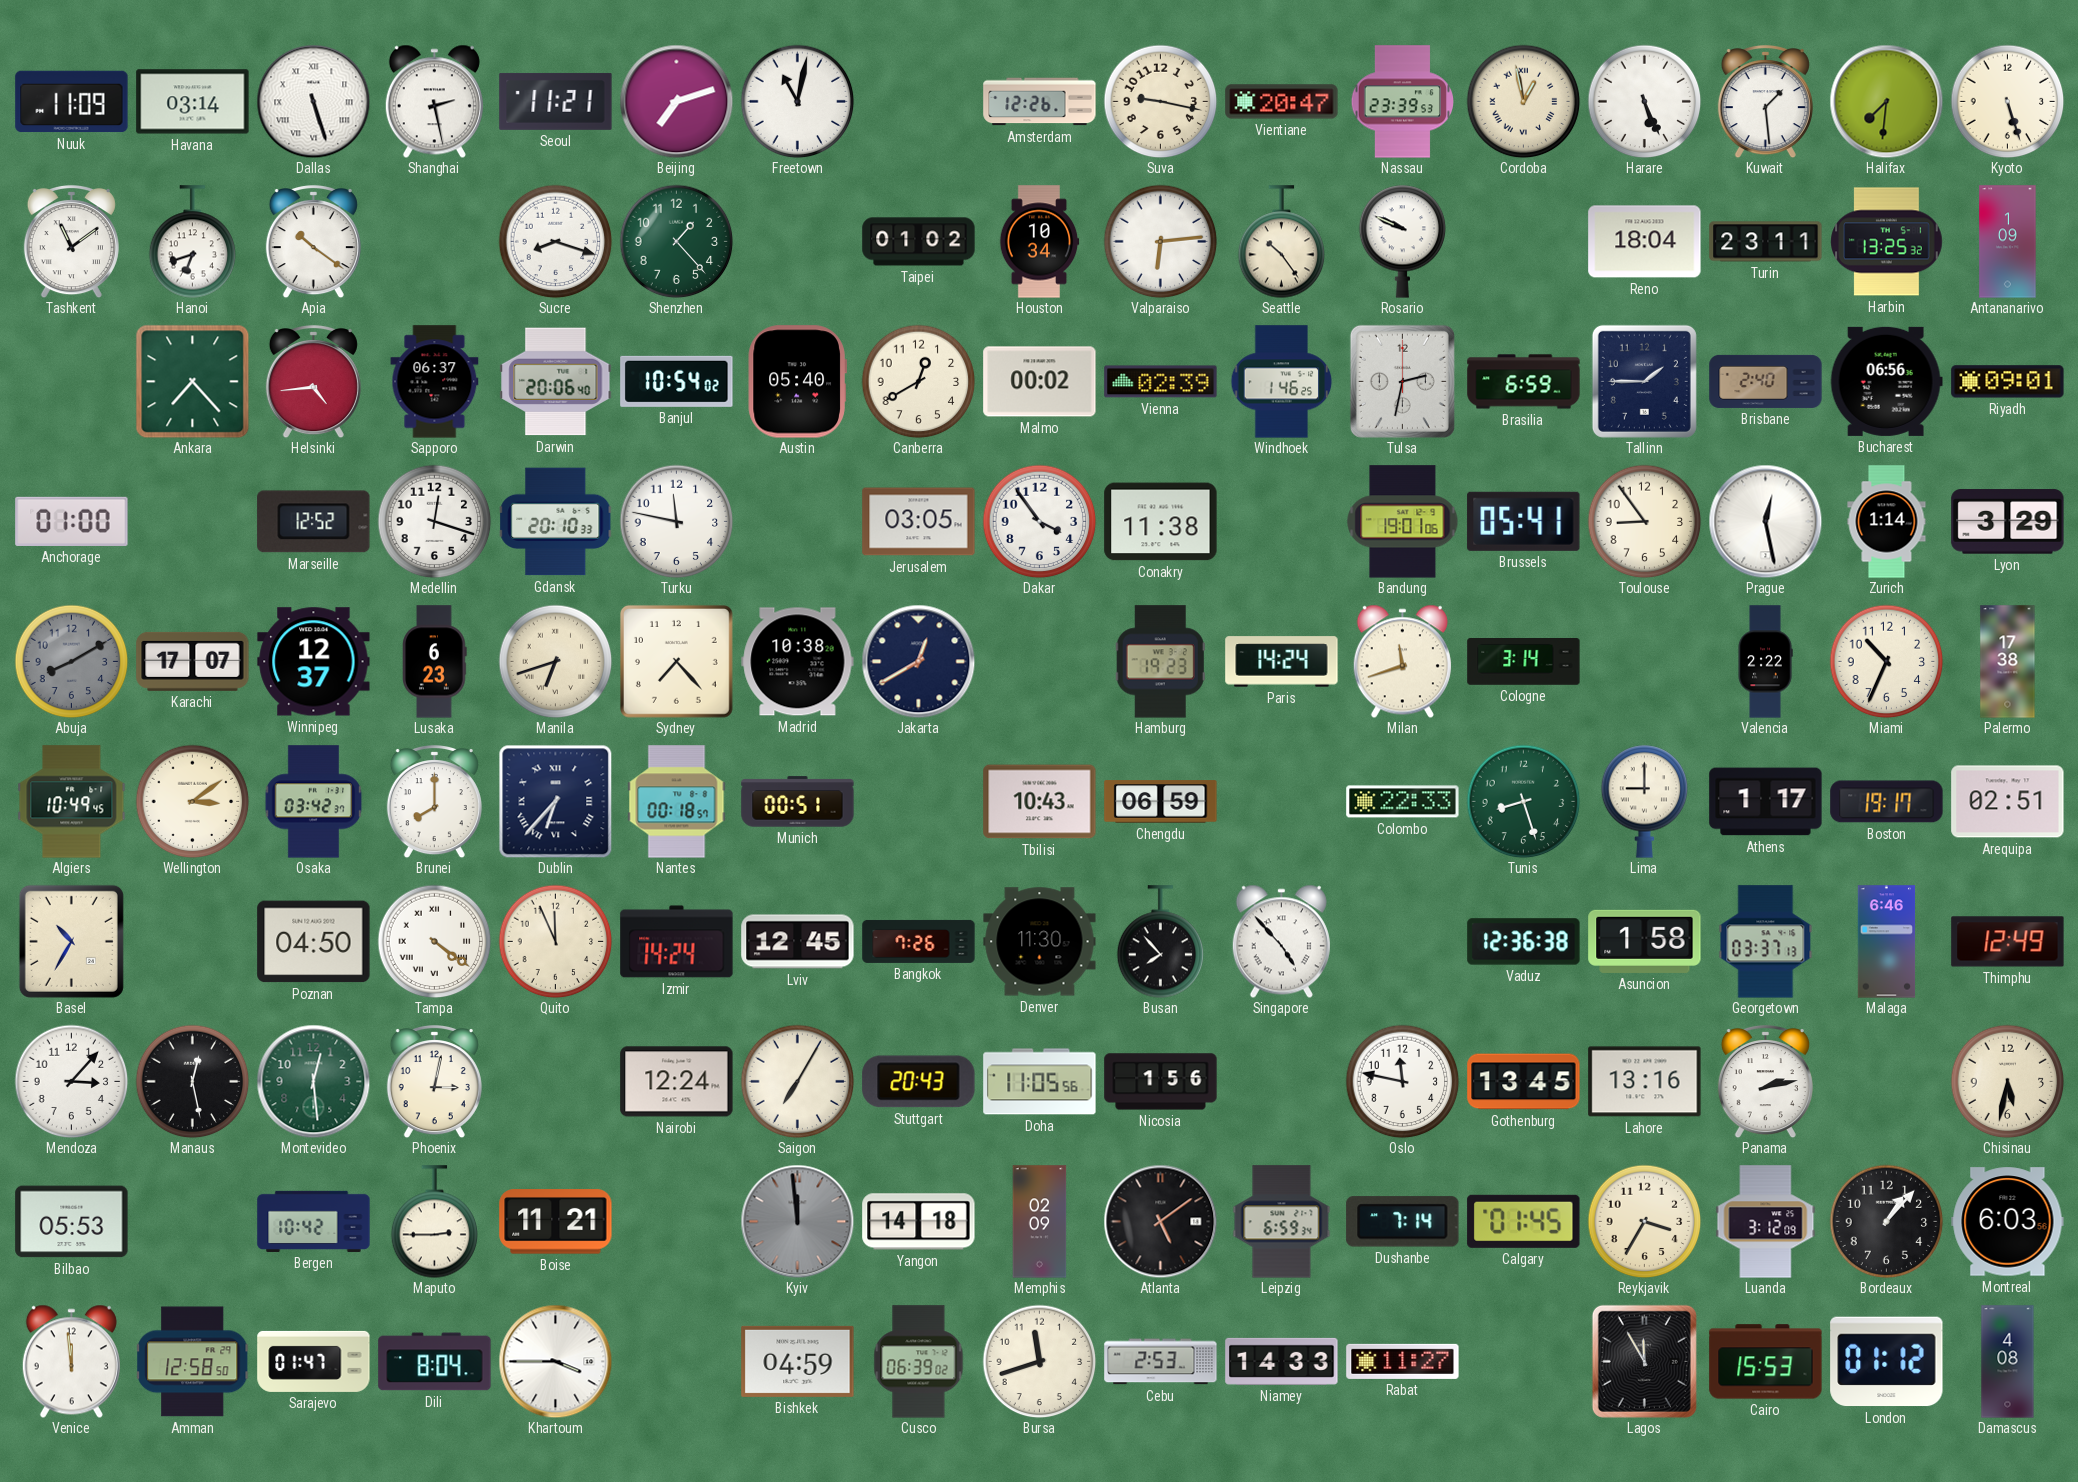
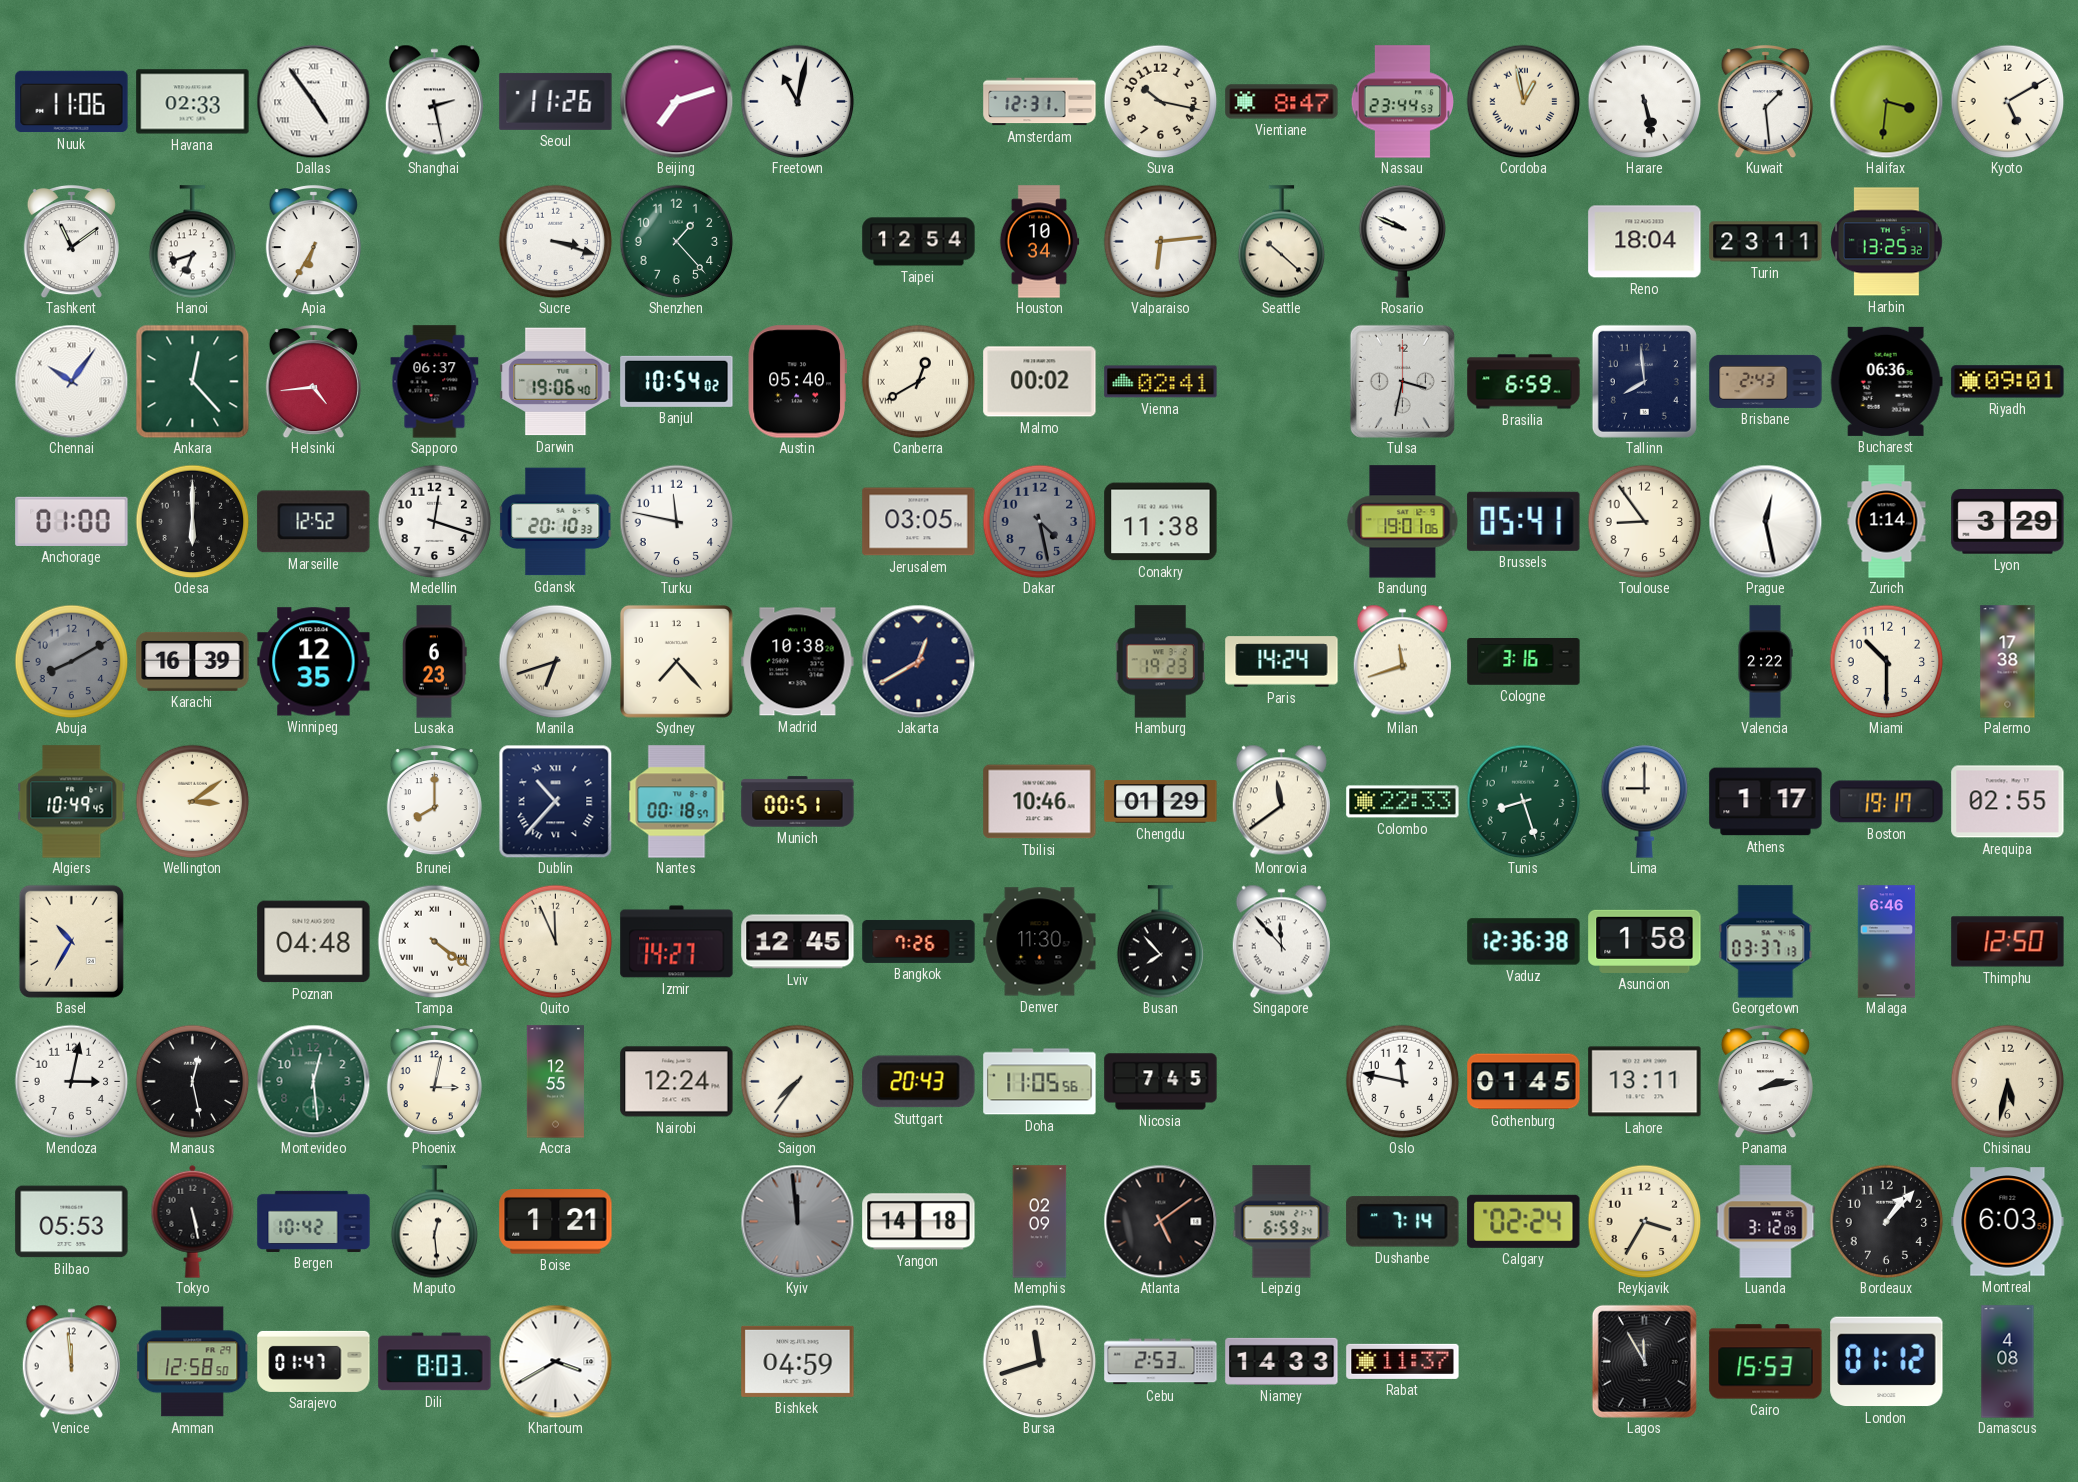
Nuuk: 11:09 -> 11:06
Havana: 03:14 -> 02:33
Dallas: 5:27 -> 4:54
Seoul: 11:21 -> 11:26
Amsterdam: 12:26 -> 12:31
Suva: 9:17 -> 10:17
Vientiane: 20:47 -> 8:47
Nassau: 23:39 -> 23:44
Harare: 5:26 -> 5:28
Halifax: 7:31 -> 3:31
Kyoto: 5:27 -> 5:10
Apia: 10:21 -> 6:35
Sucre: 8:18 -> 3:18
Taipei: 01:02 -> 12:54
Seattle: 10:24 -> 10:22
Antananarivo: 1:09 -> none
Chennai: none -> 10:06
Ankara: 7:23 -> 12:23
Darwin: 20:06 -> 19:06
Canberra numerals: Arabic -> Roman
Vienna: 02:39 -> 02:41
Windhoek: 1:46 -> none
Tulsa: 2:32 -> 3:32
Tallinn: 1:45 -> 7:59
Brisbane: 2:40 -> 2:43
Bucharest: 06:56 -> 06:36
Odesa: none -> 6:00
Dakar: 3:54 -> 4:28
Dakar dial: white -> grey
Karachi: 17:07 -> 16:39
Winnipeg: 12:37 -> 12:35
Cologne: 3:14 -> 3:16
Miami: 10:34 -> 10:30
Osaka: 03:42 -> none
Dublin: 6:37 -> 10:37
Tbilisi: 10:43 -> 10:46
Chengdu: 06:59 -> 01:29
Monrovia: none -> 11:39
Arequipa: 02:51 -> 02:55
Poznan: 04:50 -> 04:48
Izmir: 14:24 -> 14:27
Singapore: 4:53 -> 11:53
Thimphu: 12:49 -> 12:50
Mendoza: 3:07 -> 3:02
Accra: none -> 12:55
Saigon: 7:05 -> 7:36
Nicosia: 1:56 -> 7:45
Gothenburg: 13:45 -> 01:45
Lahore: 13:16 -> 13:11
Tokyo: none -> 5:28
Maputo: 2:45 -> 12:29
Boise: 11:21 -> 1:21
Calgary: 01:45 -> 02:24
Dili: 8:04 -> 8:03
Khartoum: 3:45 -> 3:40
Cusco: 06:39 -> none
Rabat: 11:27 -> 11:37
